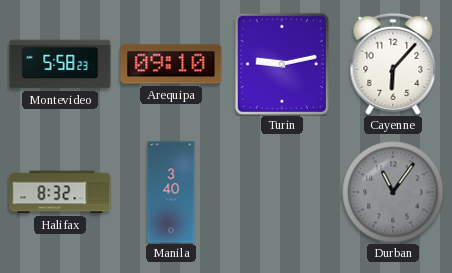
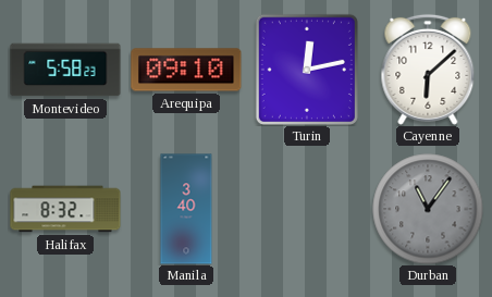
Turin: 9:13 -> 12:13
Cayenne: 6:07 -> 6:08
